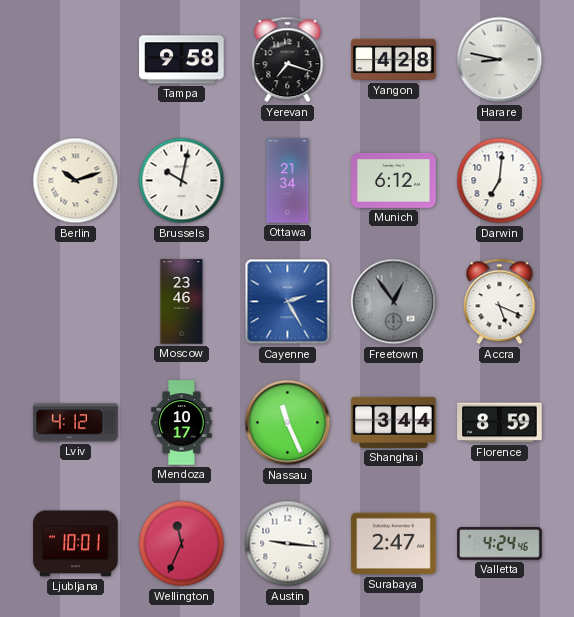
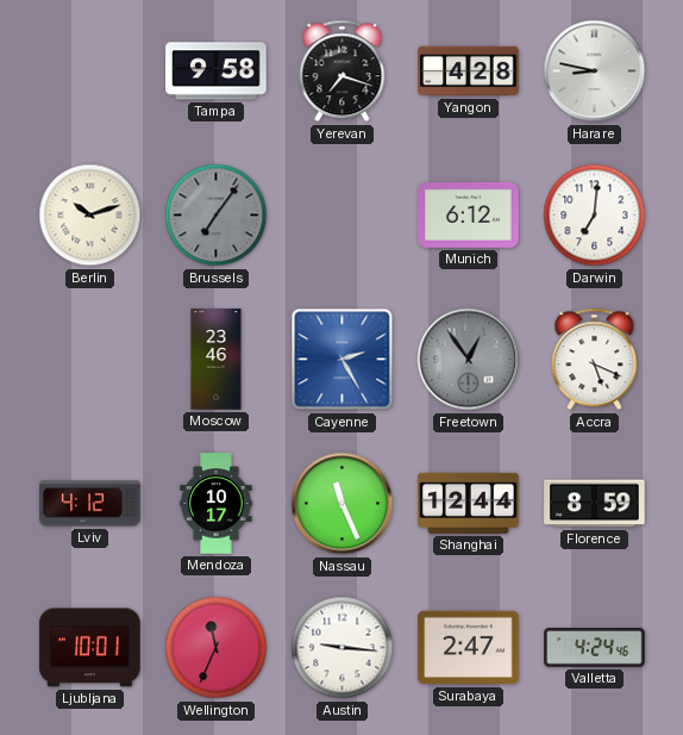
Brussels: 10:02 -> 7:06
Brussels dial: white -> grey
Ottawa: 21:34 -> none
Shanghai: 3:44 -> 12:44
